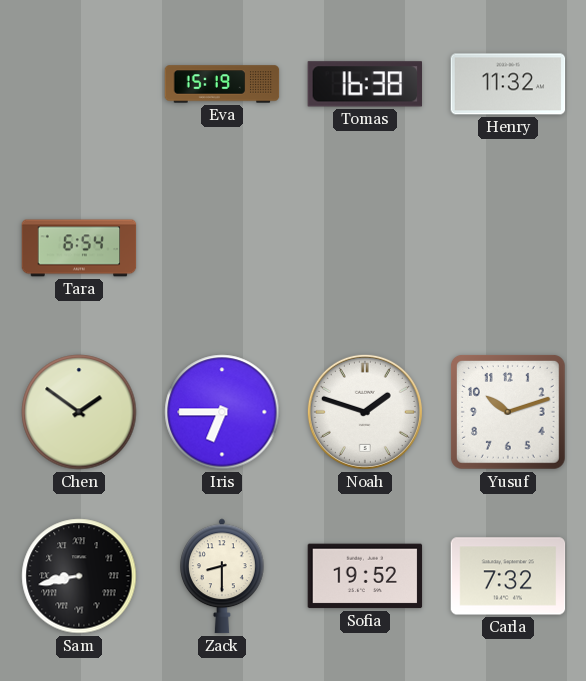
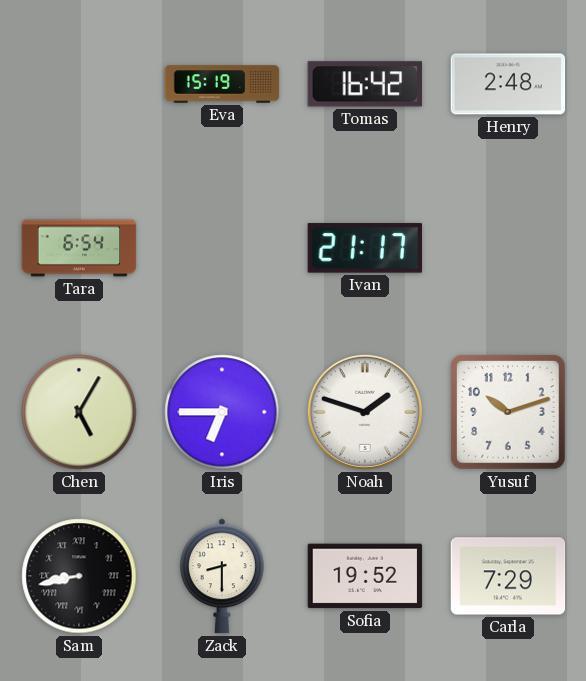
Tomas: 16:38 -> 16:42
Henry: 11:32 -> 2:48
Ivan: none -> 21:17
Chen: 1:51 -> 5:05
Carla: 7:32 -> 7:29
